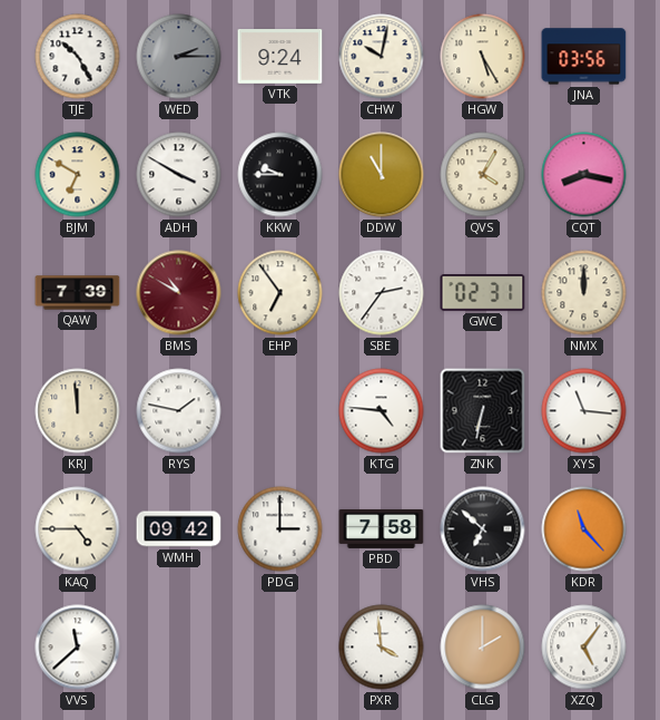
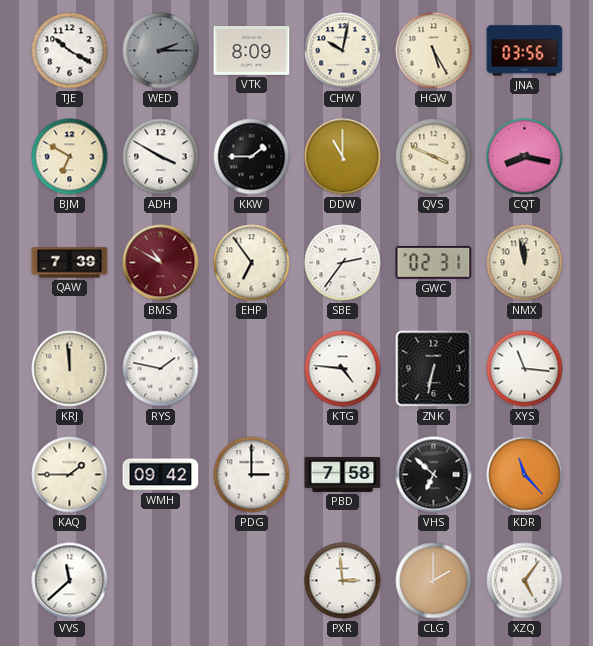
TJE: 10:25 -> 10:20
VTK: 9:24 -> 8:09
KKW: 9:45 -> 1:45
QVS: 4:05 -> 3:49
NMX: 12:00 -> 11:58
KAQ: 4:45 -> 1:45
PXR: 3:59 -> 2:59
